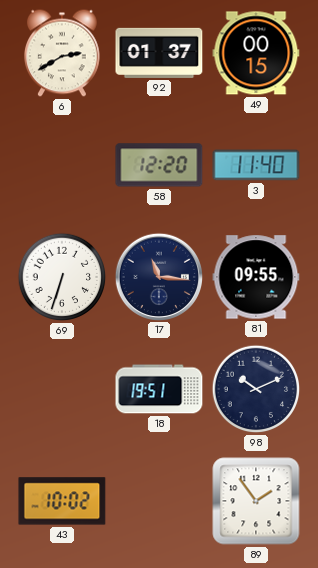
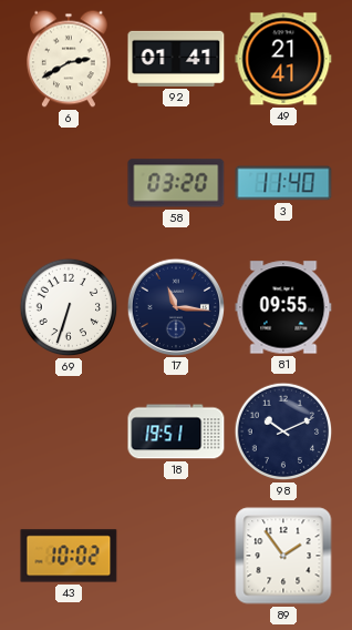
92: 01:37 -> 01:41
49: 00:15 -> 21:41
58: 12:20 -> 03:20
